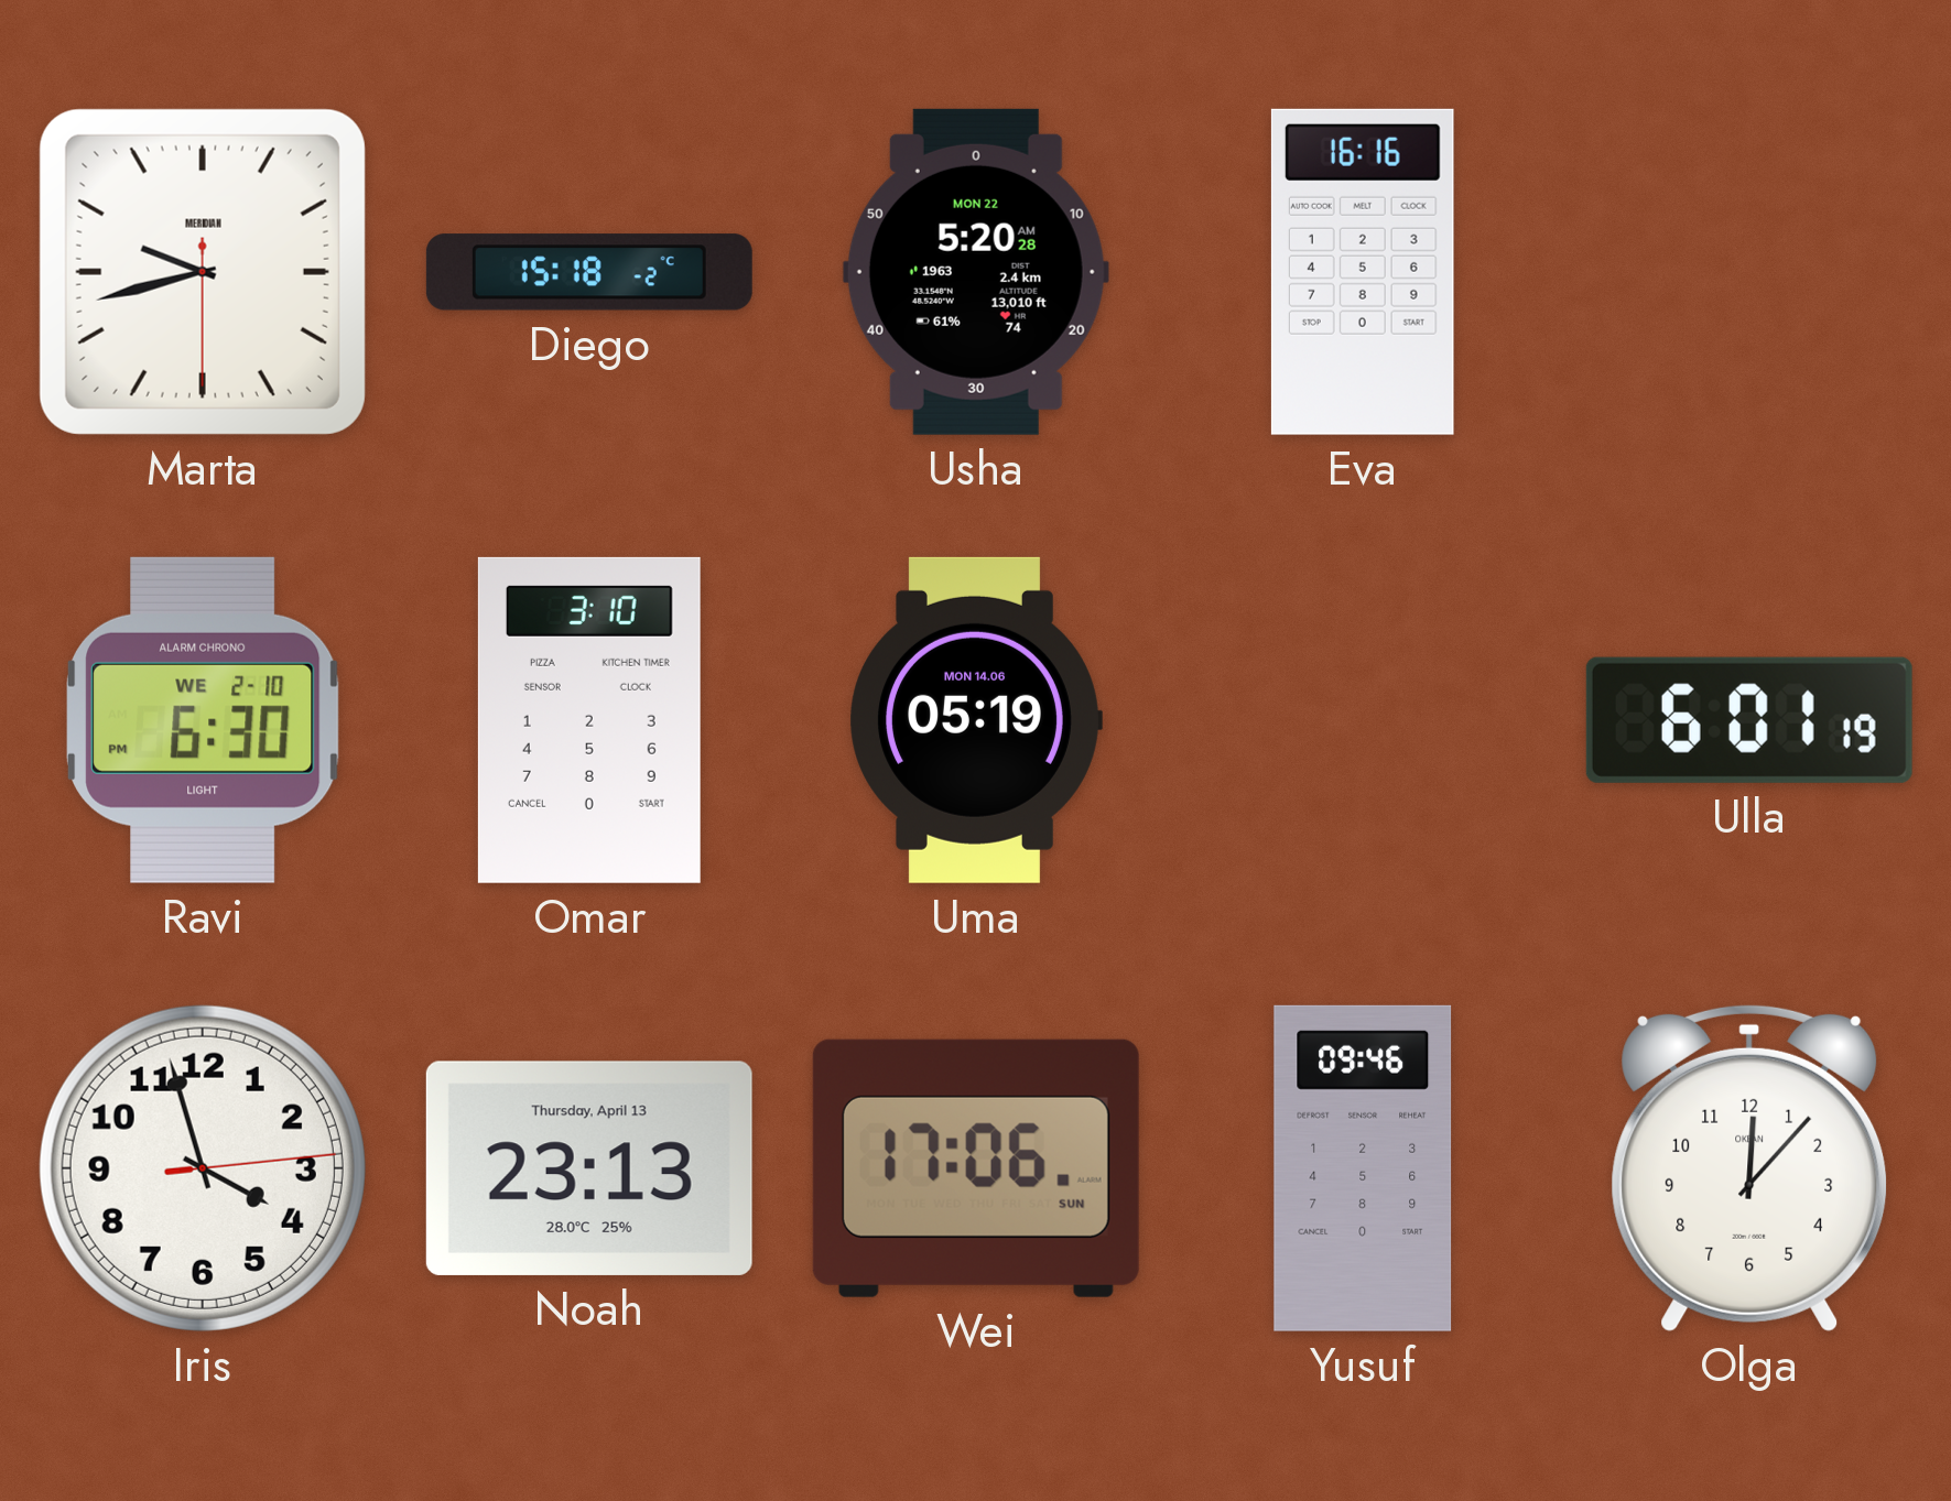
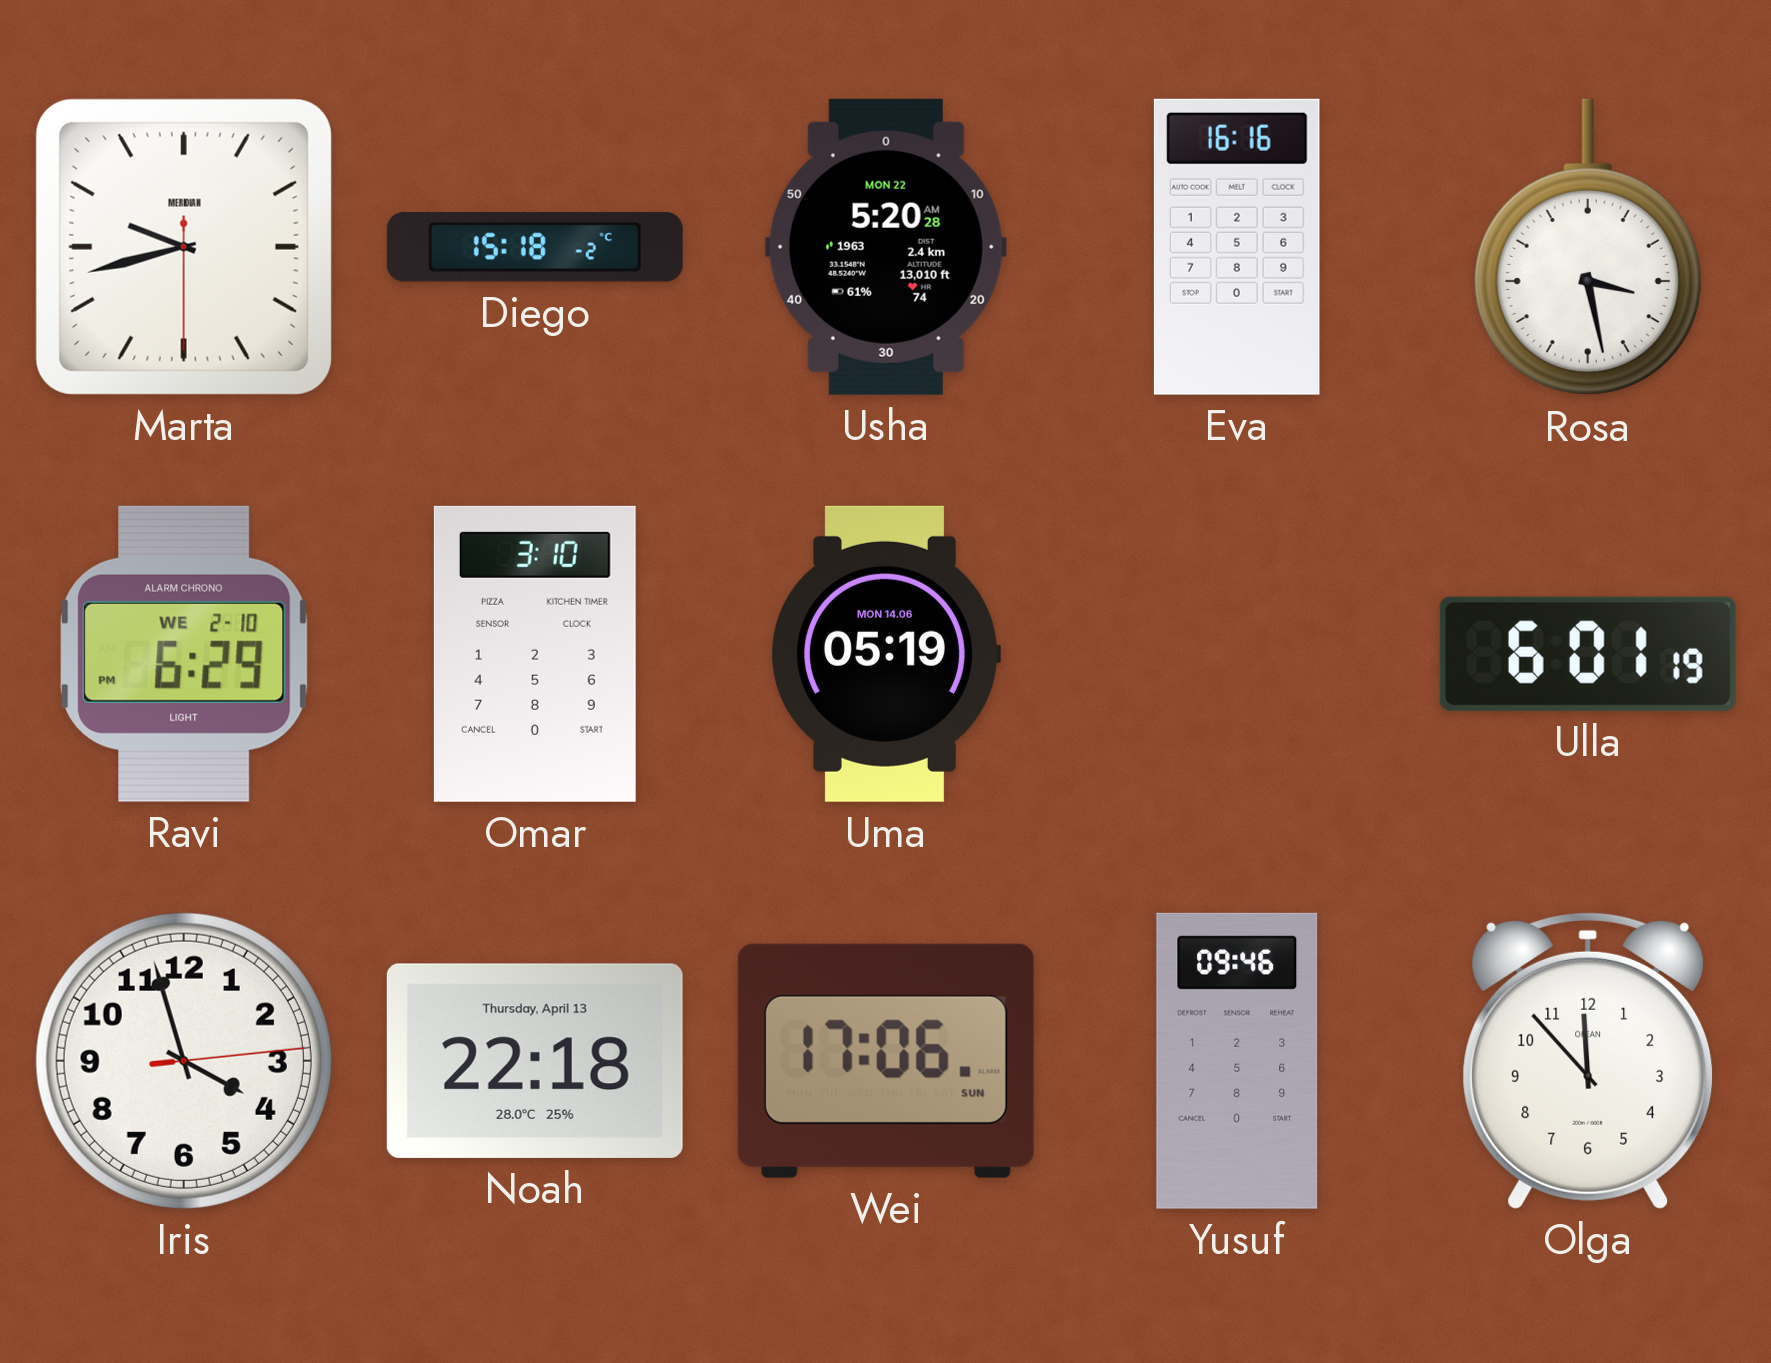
Rosa: none -> 3:28
Ravi: 6:30 -> 6:29
Noah: 23:13 -> 22:18
Olga: 12:07 -> 11:53
